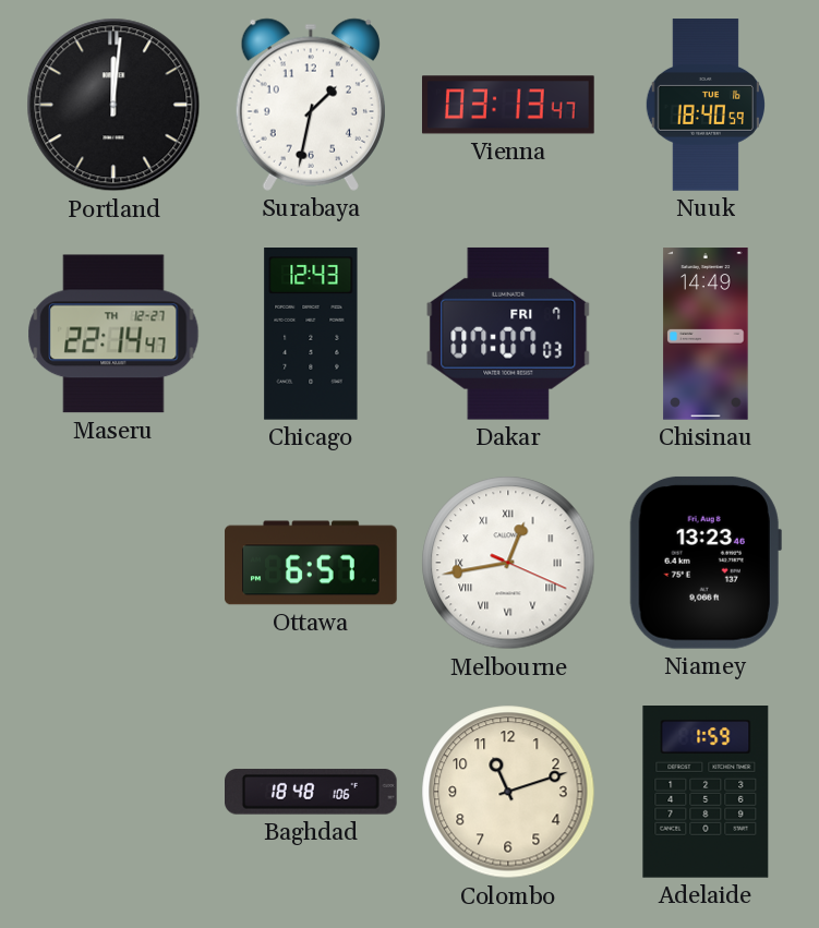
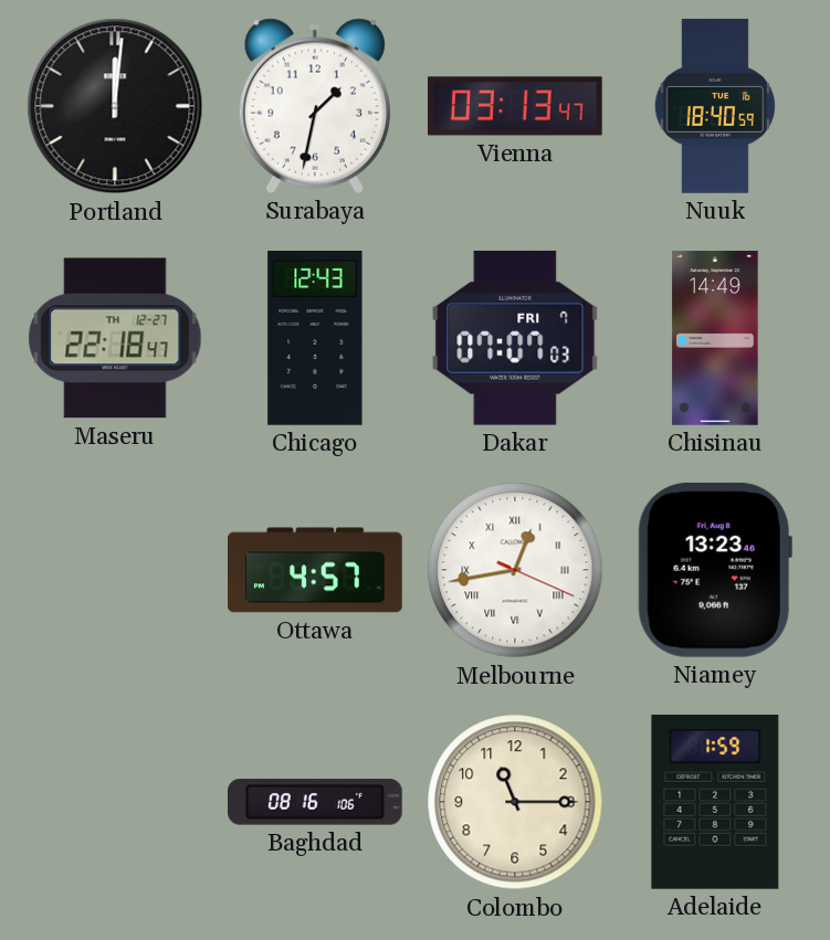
Maseru: 22:14 -> 22:18
Ottawa: 6:57 -> 4:57
Baghdad: 18:48 -> 08:16
Colombo: 11:12 -> 11:15
